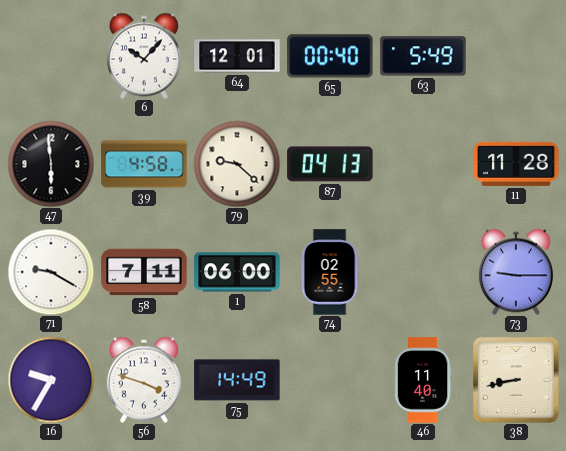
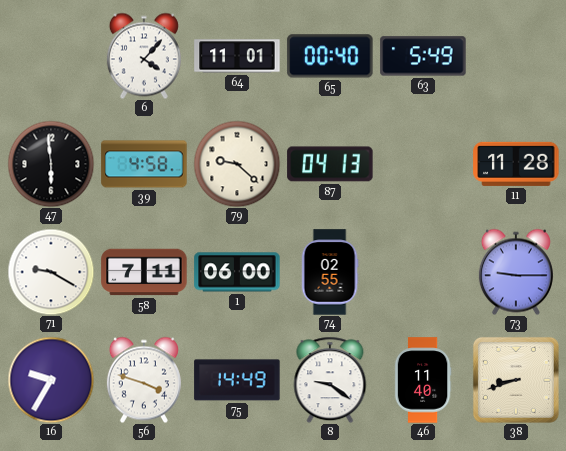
6: 10:07 -> 4:07
64: 12:01 -> 11:01
8: none -> 9:21
38: 8:43 -> 8:42
